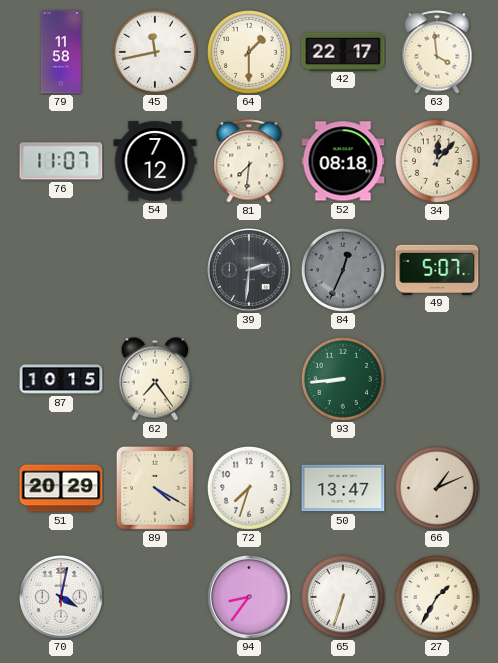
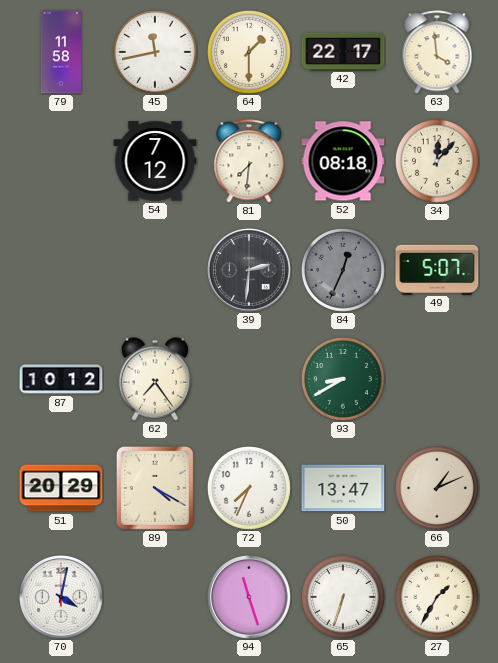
76: 11:07 -> none
87: 10:15 -> 10:12
93: 8:44 -> 8:40
72: 7:33 -> 7:34
94: 8:36 -> 11:27
